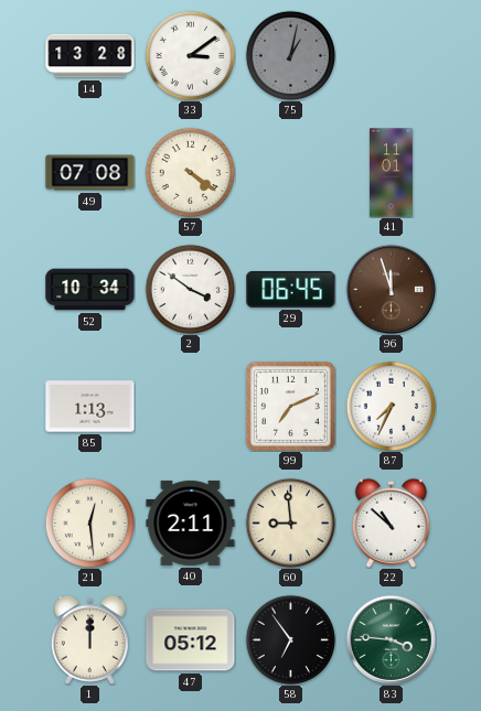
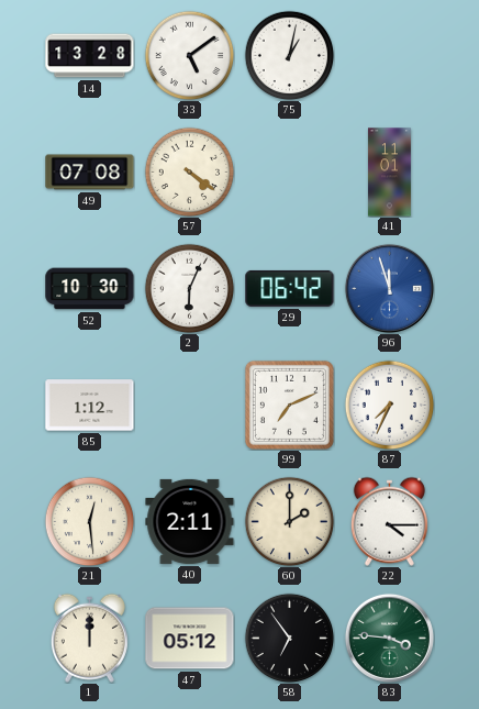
33: 3:09 -> 5:09
75 dial: grey -> white
52: 10:34 -> 10:30
2: 3:51 -> 6:04
29: 06:45 -> 06:42
96 dial: brown -> blue
85: 1:13 -> 1:12
60: 8:59 -> 2:00
22: 10:52 -> 4:15
